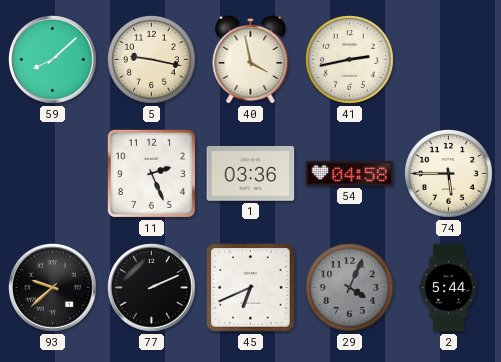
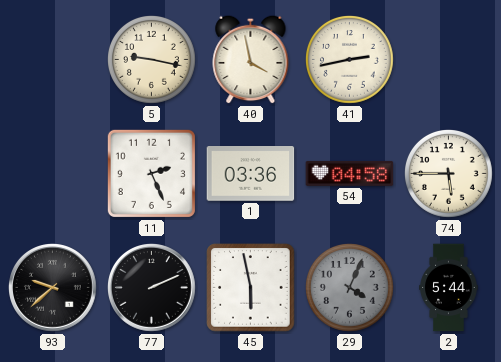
59: 8:08 -> none
45: 6:41 -> 5:58
